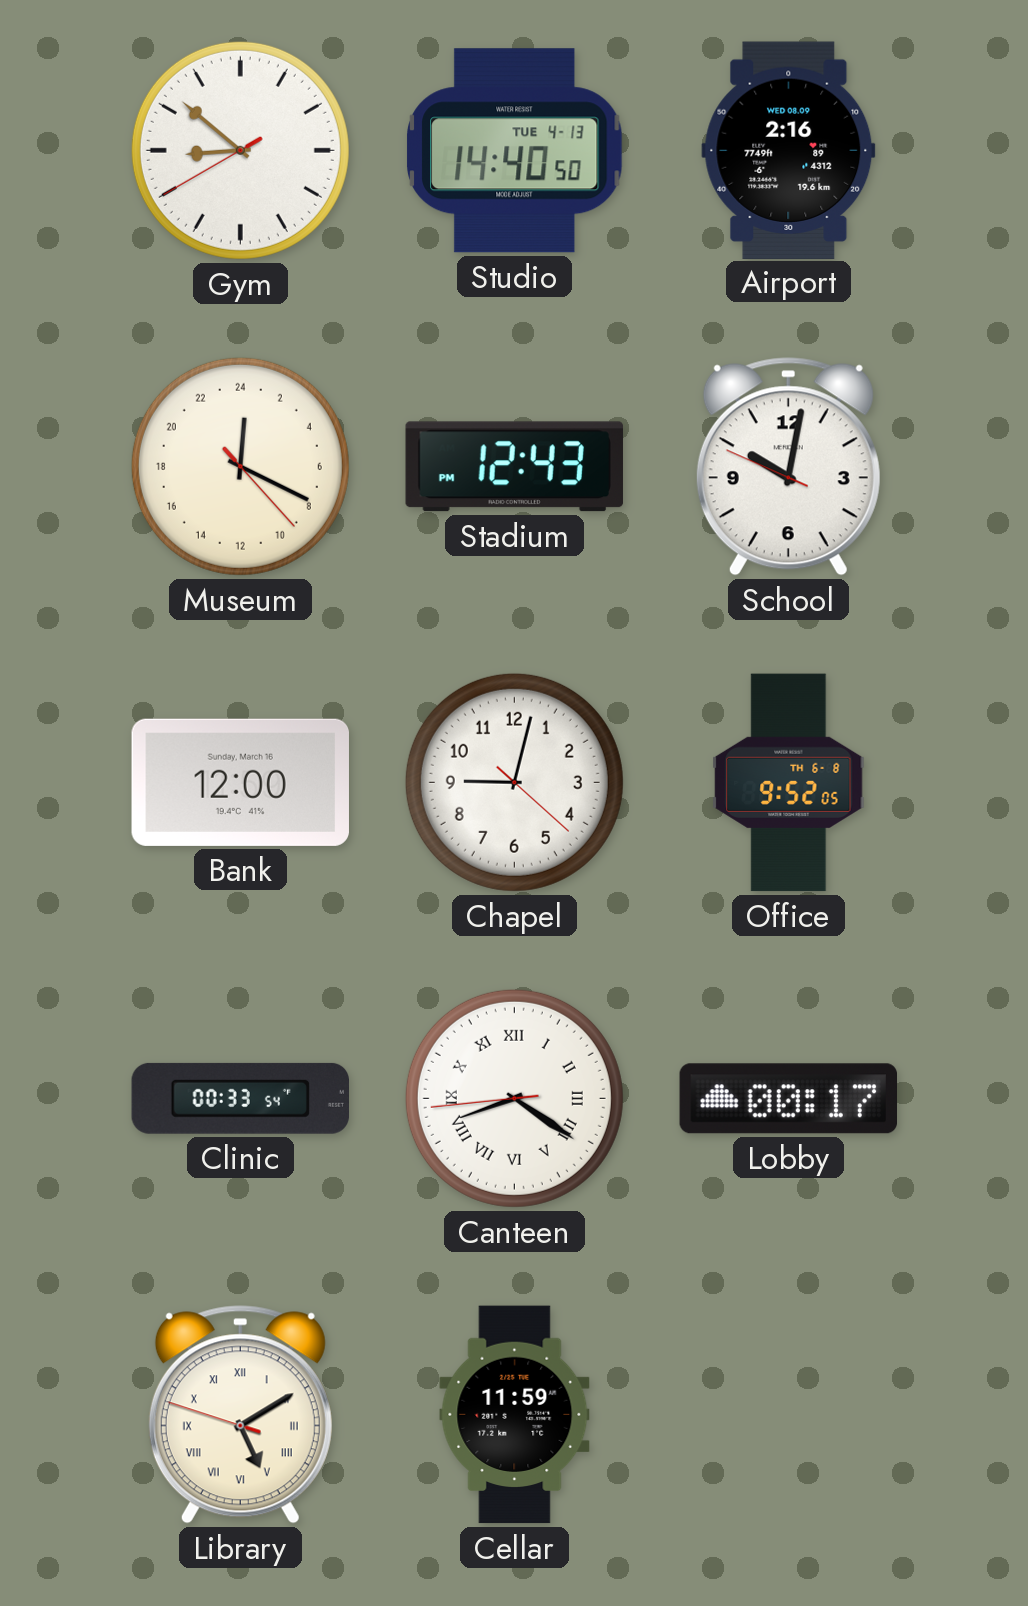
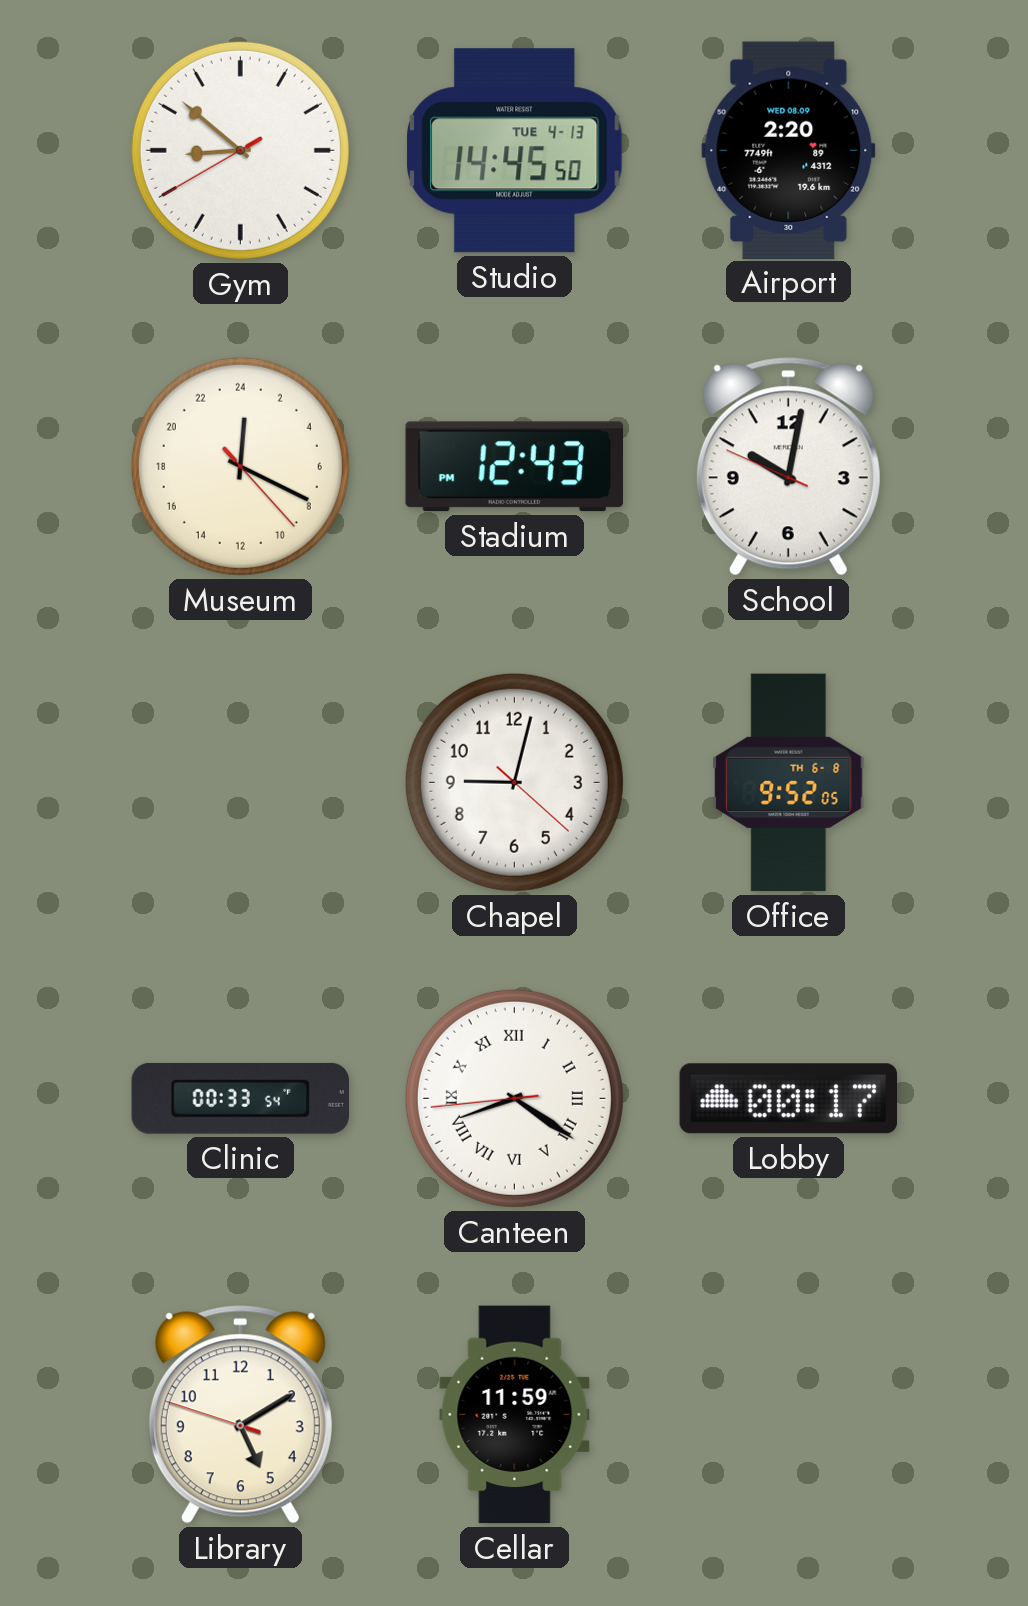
Studio: 14:40 -> 14:45
Airport: 2:16 -> 2:20
Bank: 12:00 -> none
Library numerals: Roman -> Arabic
